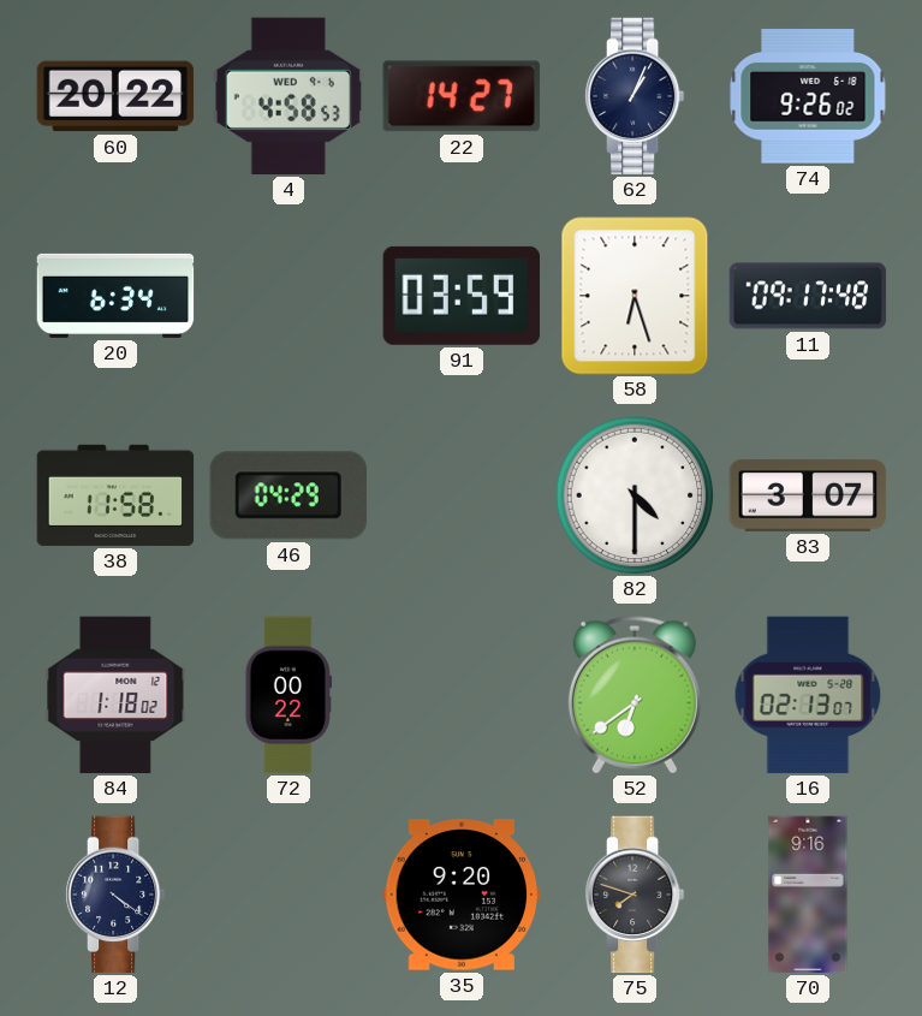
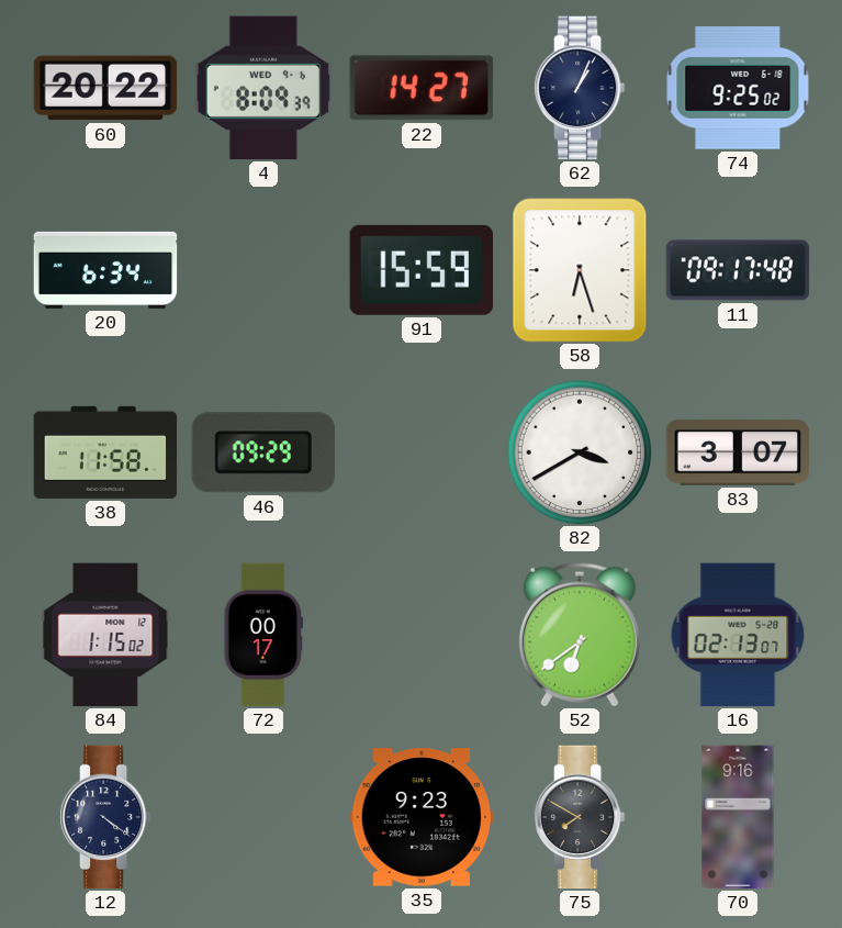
4: 4:58 -> 8:09
74: 9:26 -> 9:25
91: 03:59 -> 15:59
46: 04:29 -> 09:29
82: 4:30 -> 3:40
84: 1:18 -> 1:15
72: 00:22 -> 00:17
35: 9:20 -> 9:23
75: 7:48 -> 7:50
